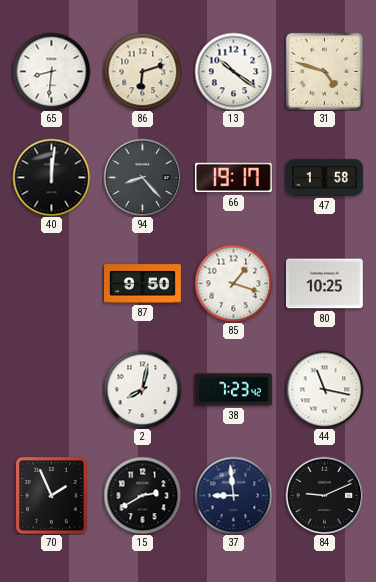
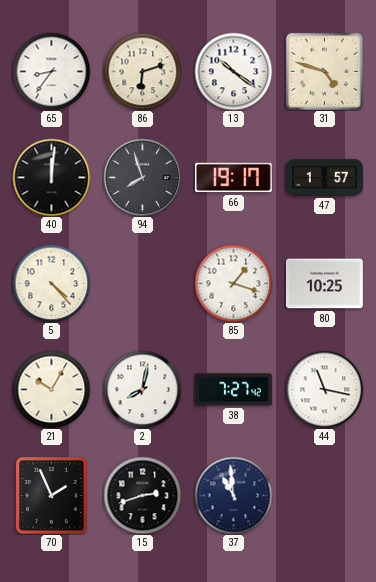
65: 8:31 -> 8:36
94: 8:23 -> 7:57
47: 1:58 -> 1:57
5: none -> 4:23
87: 9:50 -> none
21: none -> 10:05
38: 7:23 -> 7:27
15: 2:40 -> 2:42
37: 8:59 -> 10:59
84: 9:11 -> none
